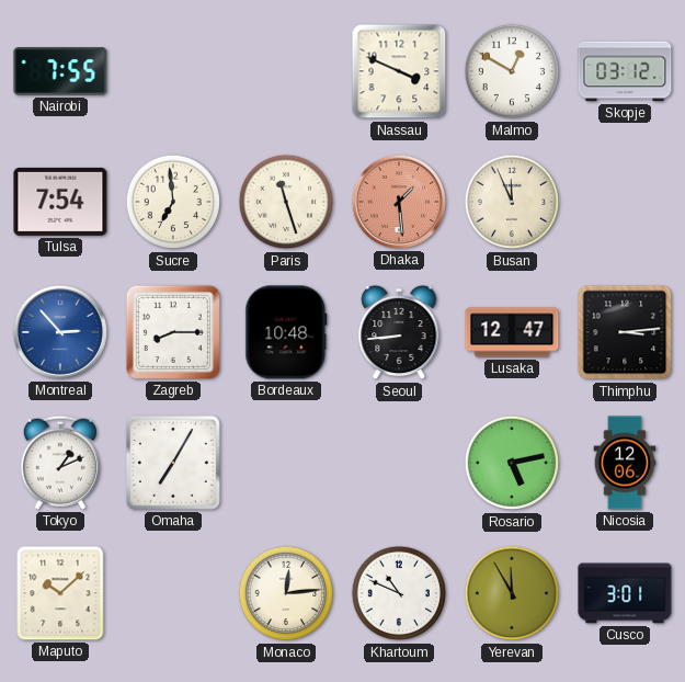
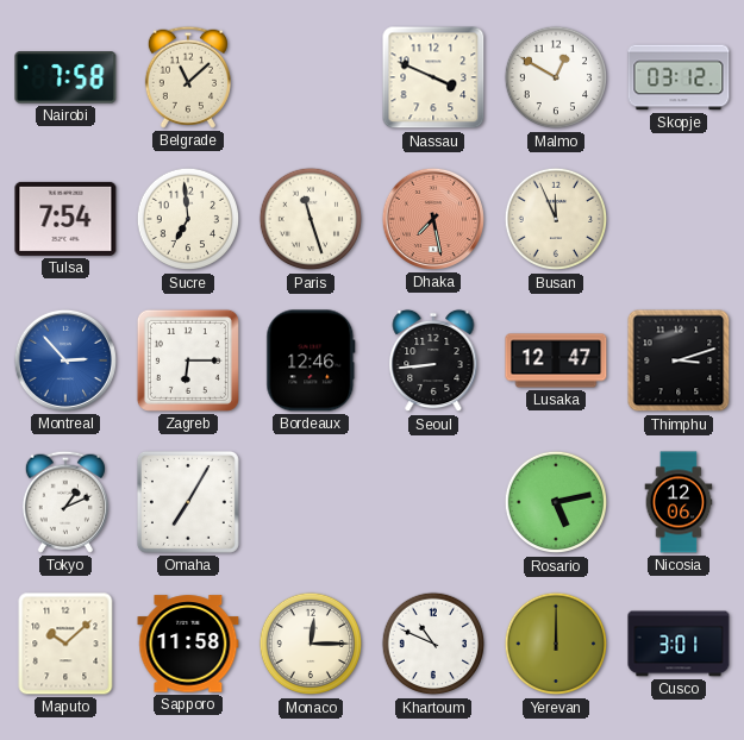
Nairobi: 7:55 -> 7:58
Belgrade: none -> 11:08
Dhaka: 1:29 -> 7:28
Zagreb: 8:15 -> 6:15
Bordeaux: 10:48 -> 12:46
Thimphu: 3:14 -> 3:12
Sapporo: none -> 11:58
Monaco: 12:14 -> 12:15
Yerevan: 11:55 -> 12:00
